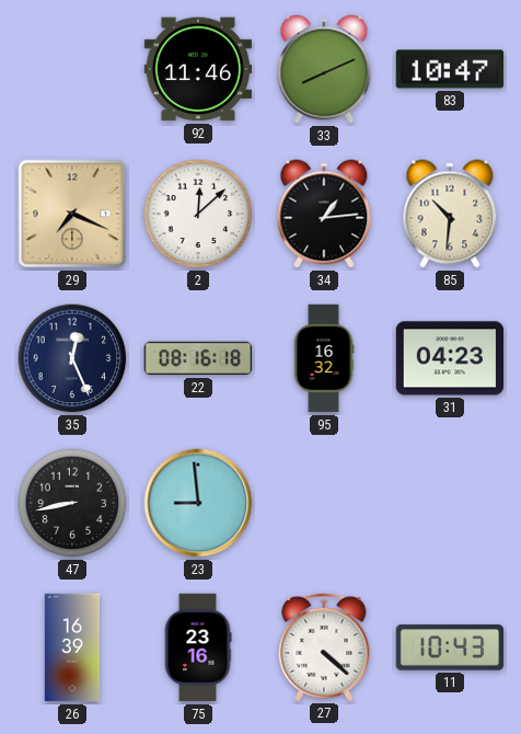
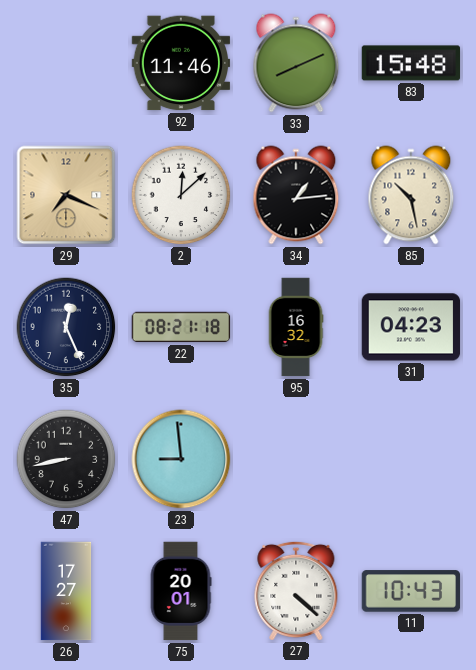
83: 10:47 -> 15:48
85: 10:31 -> 10:28
22: 08:16 -> 08:21
26: 16:39 -> 17:27
75: 23:16 -> 20:01
